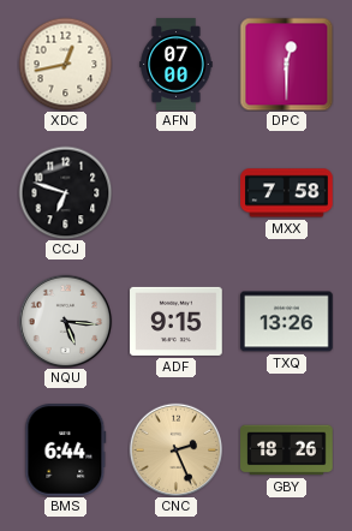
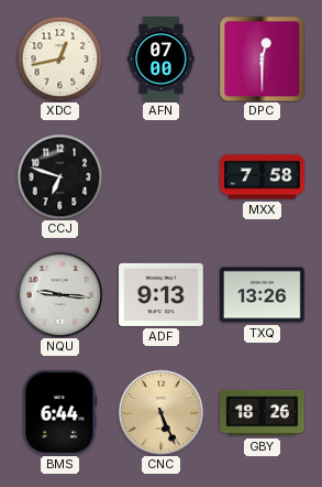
NQU: 5:16 -> 9:16
ADF: 9:15 -> 9:13
CNC: 2:26 -> 5:26
